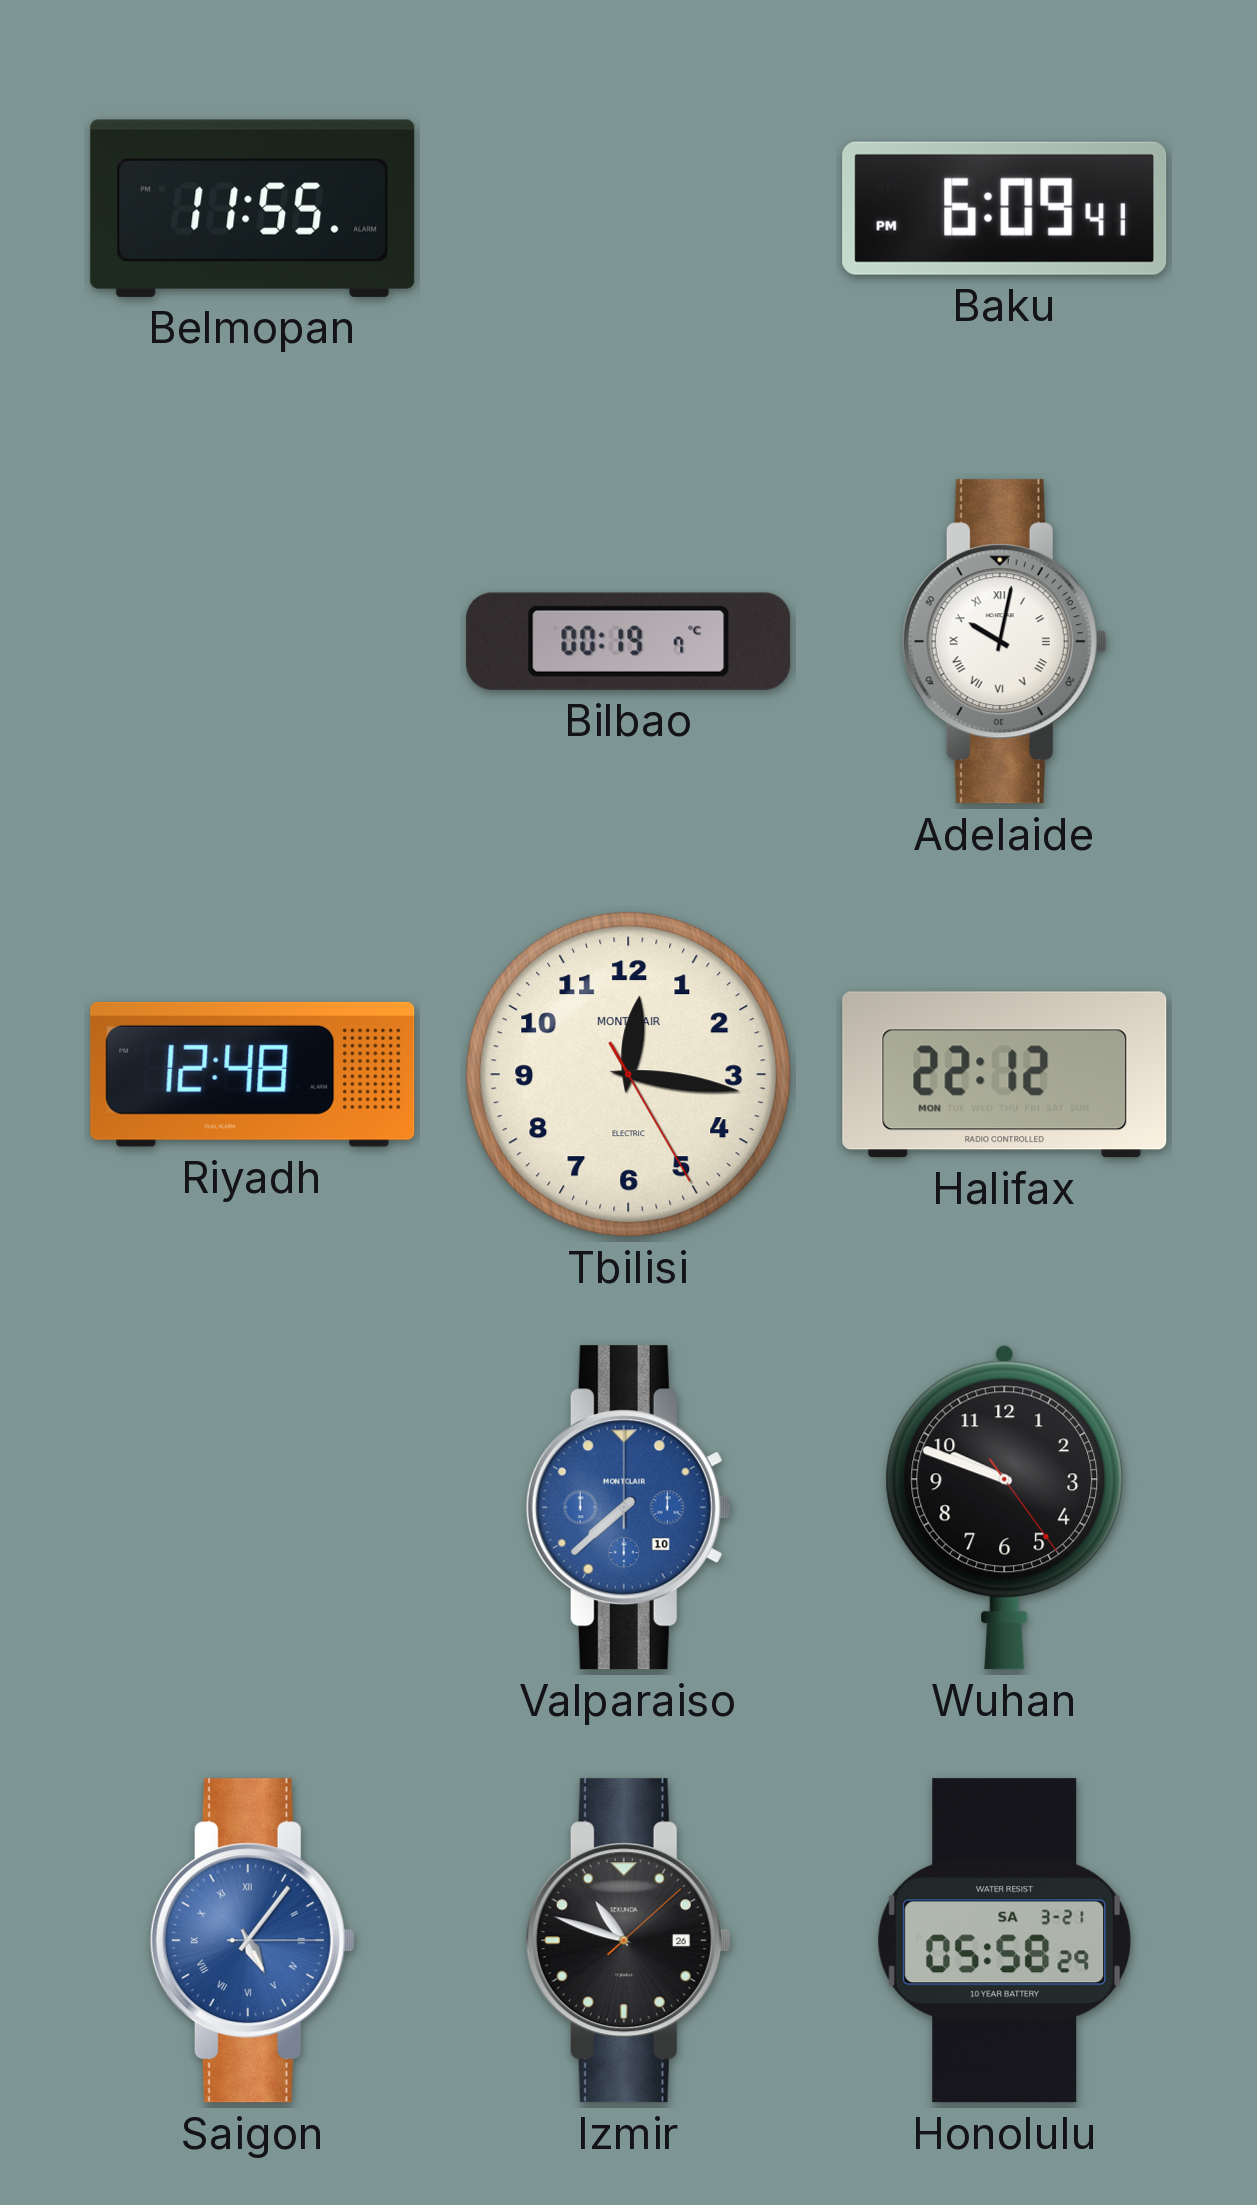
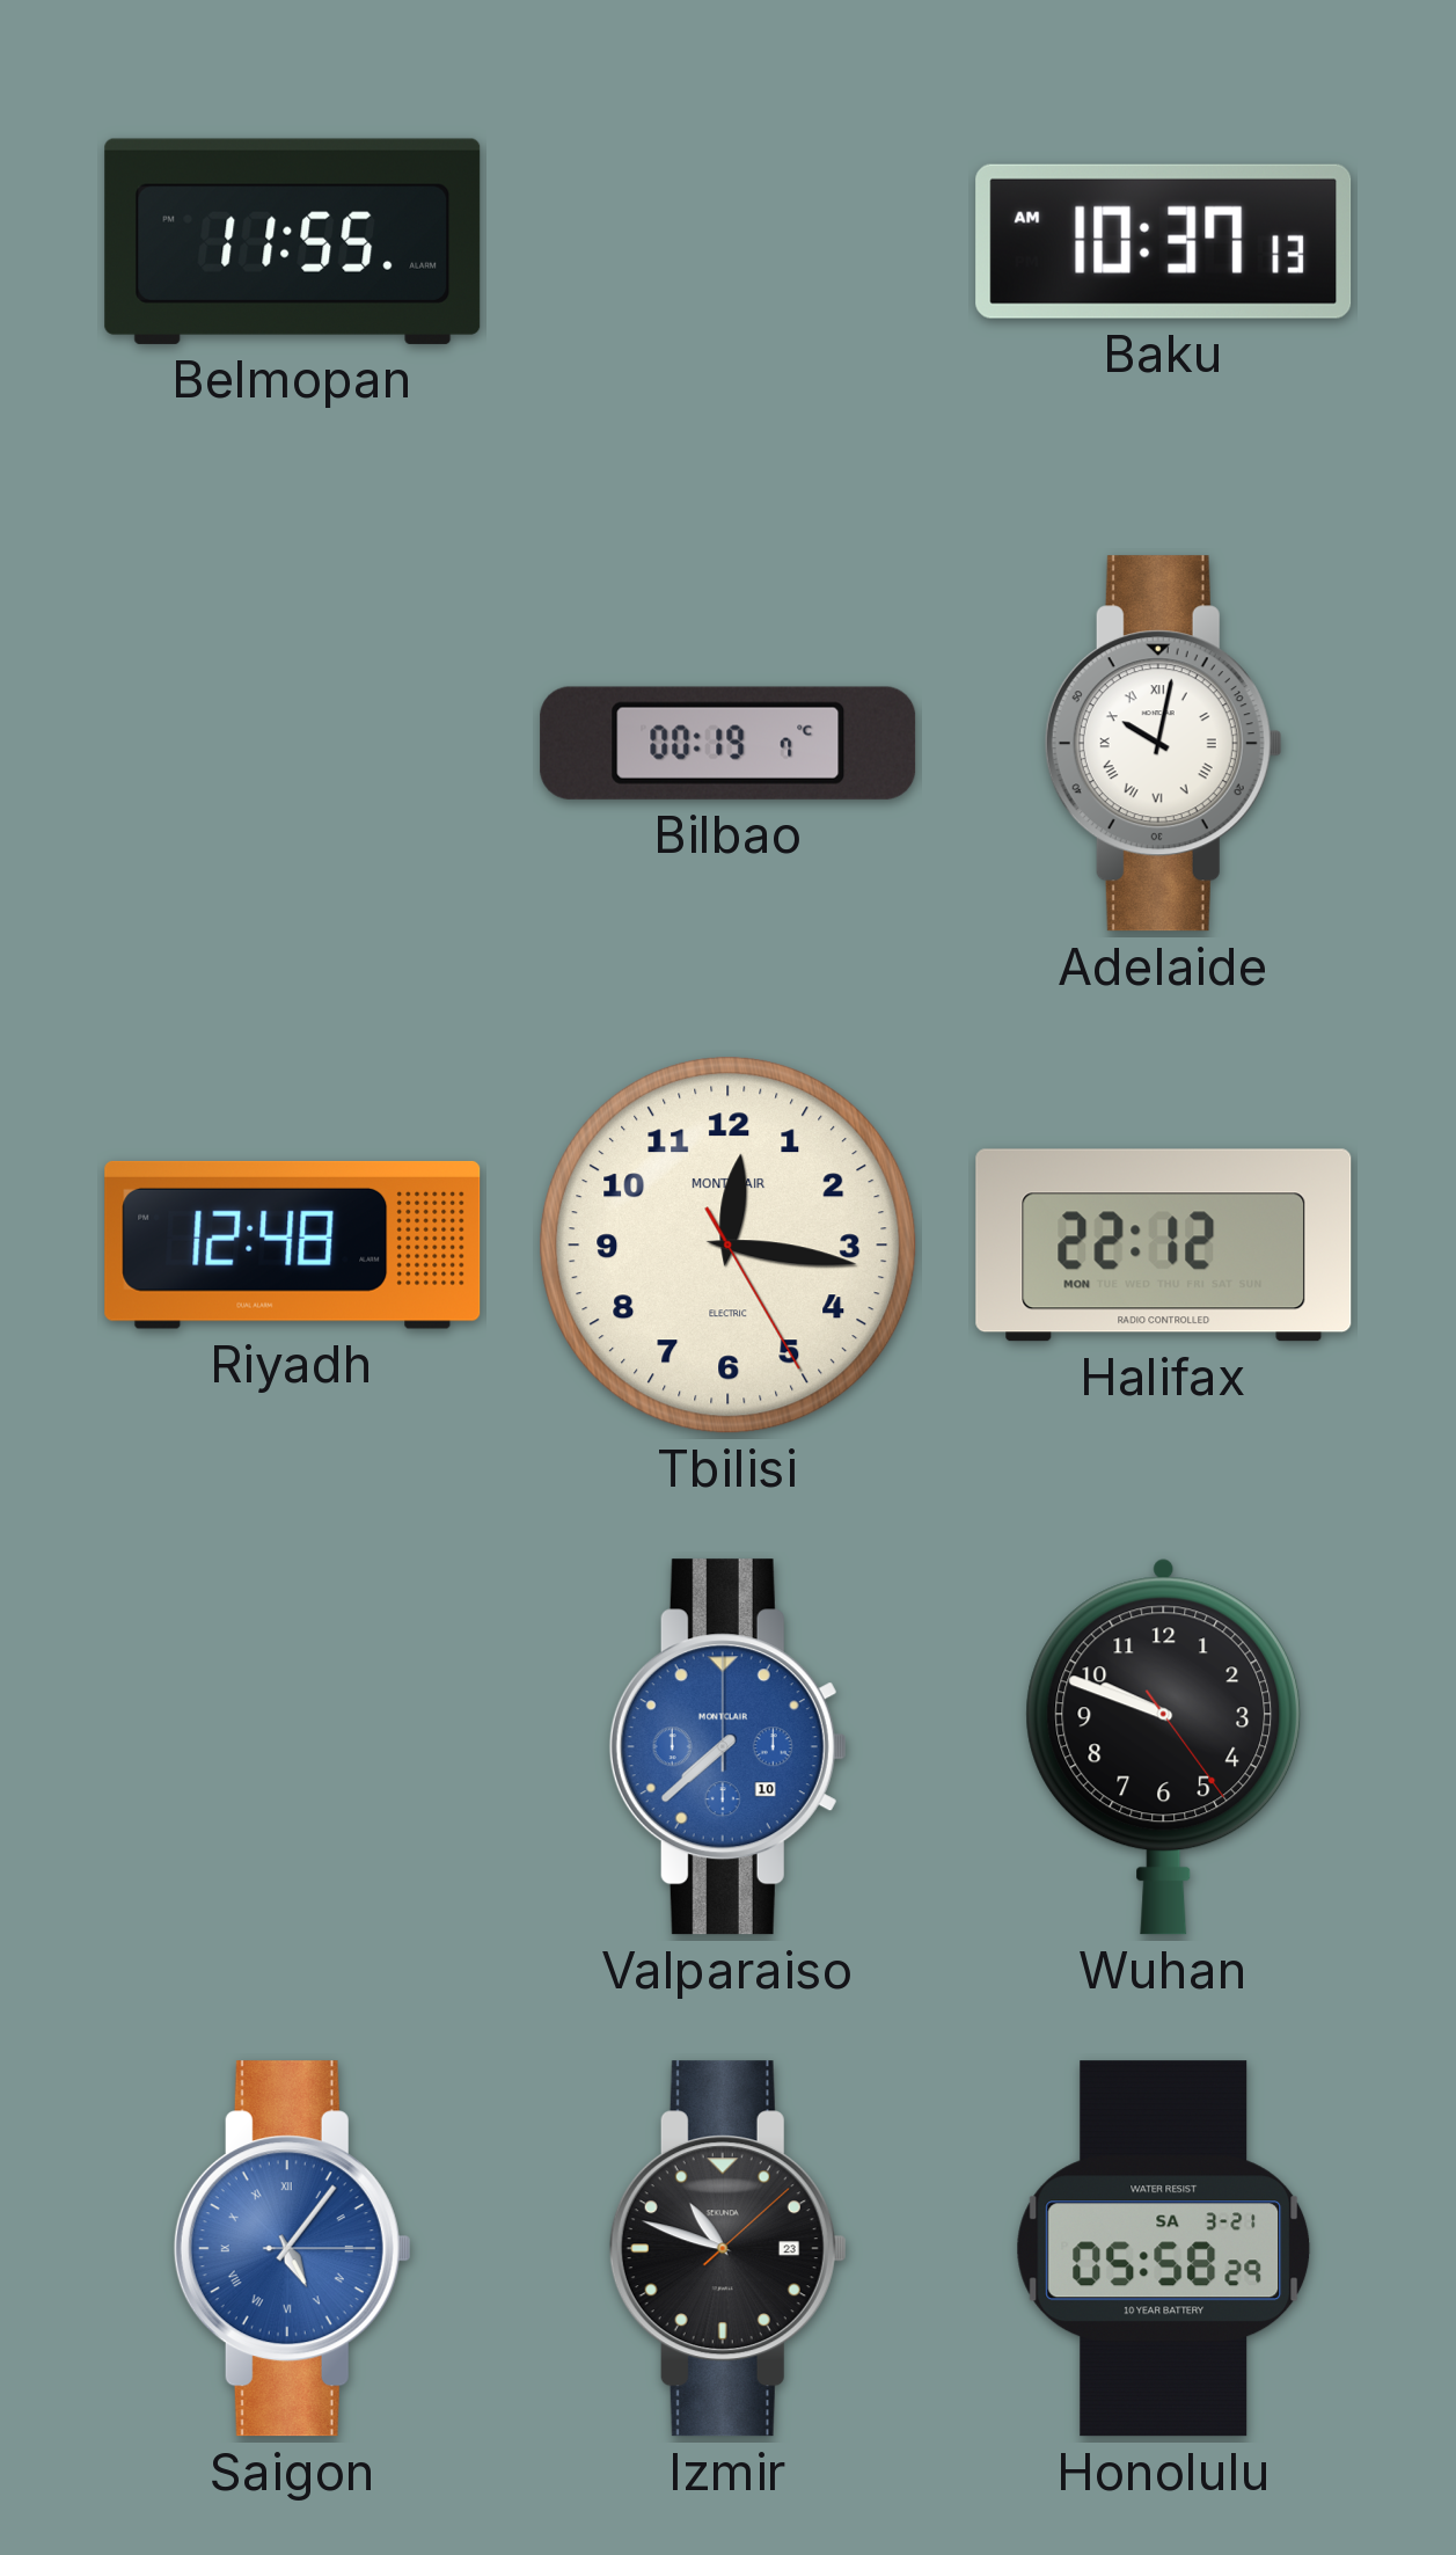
Baku: 6:09 -> 10:37
Izmir date: 26 -> 23
